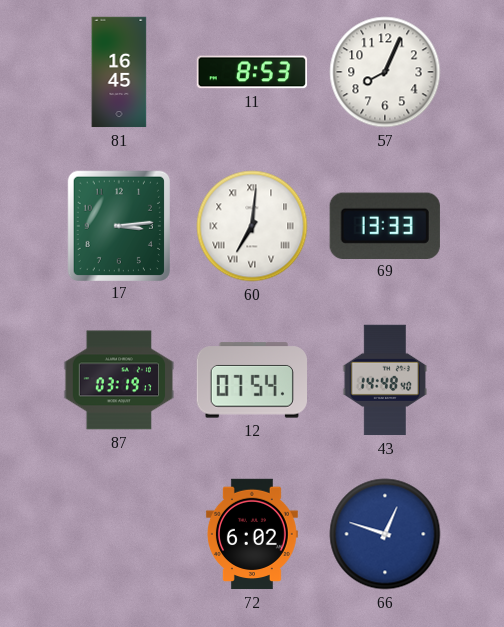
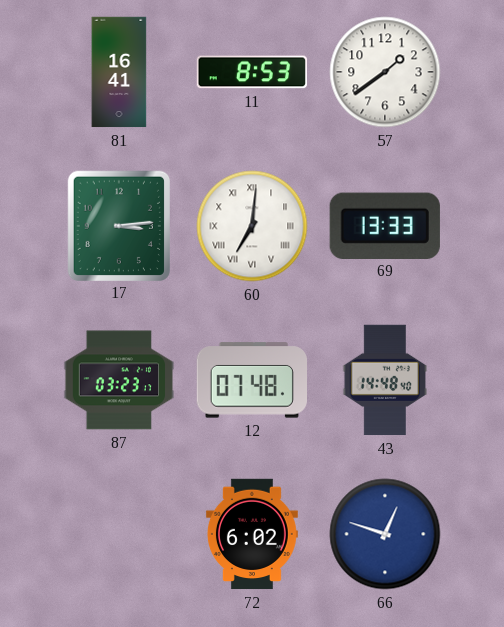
81: 16:45 -> 16:41
57: 8:04 -> 1:39
87: 03:19 -> 03:23
12: 07:54 -> 07:48
